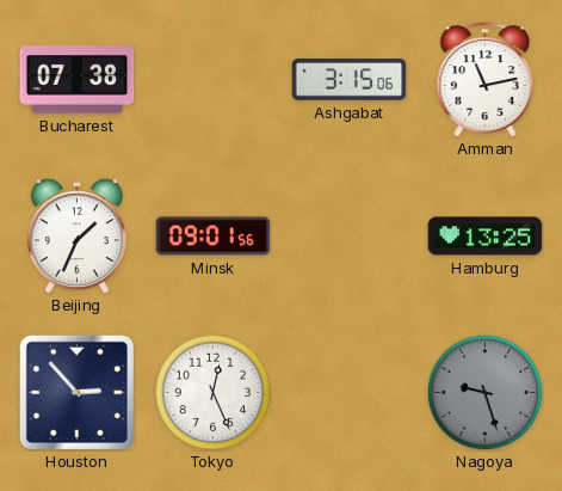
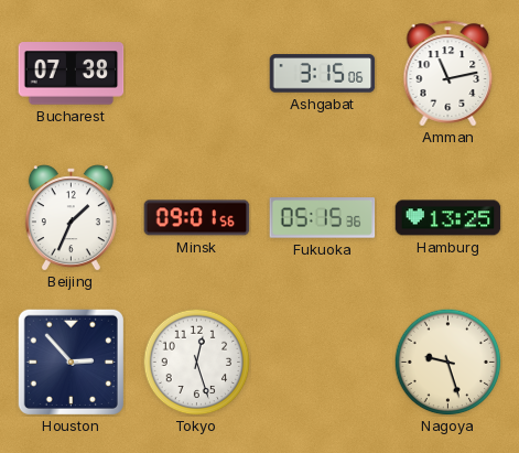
Fukuoka: none -> 05:15
Tokyo: 12:26 -> 12:27
Nagoya dial: grey -> cream
